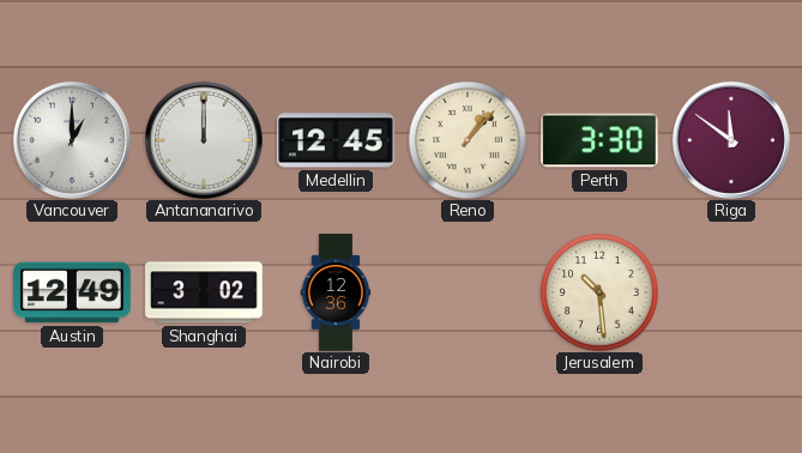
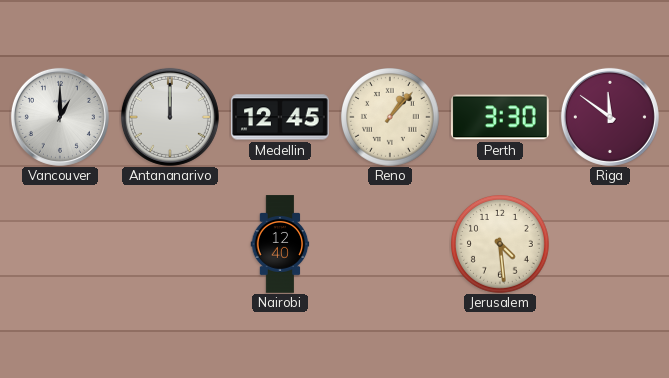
Austin: 12:49 -> none
Shanghai: 3:02 -> none
Nairobi: 12:36 -> 12:40
Jerusalem: 10:29 -> 4:29
